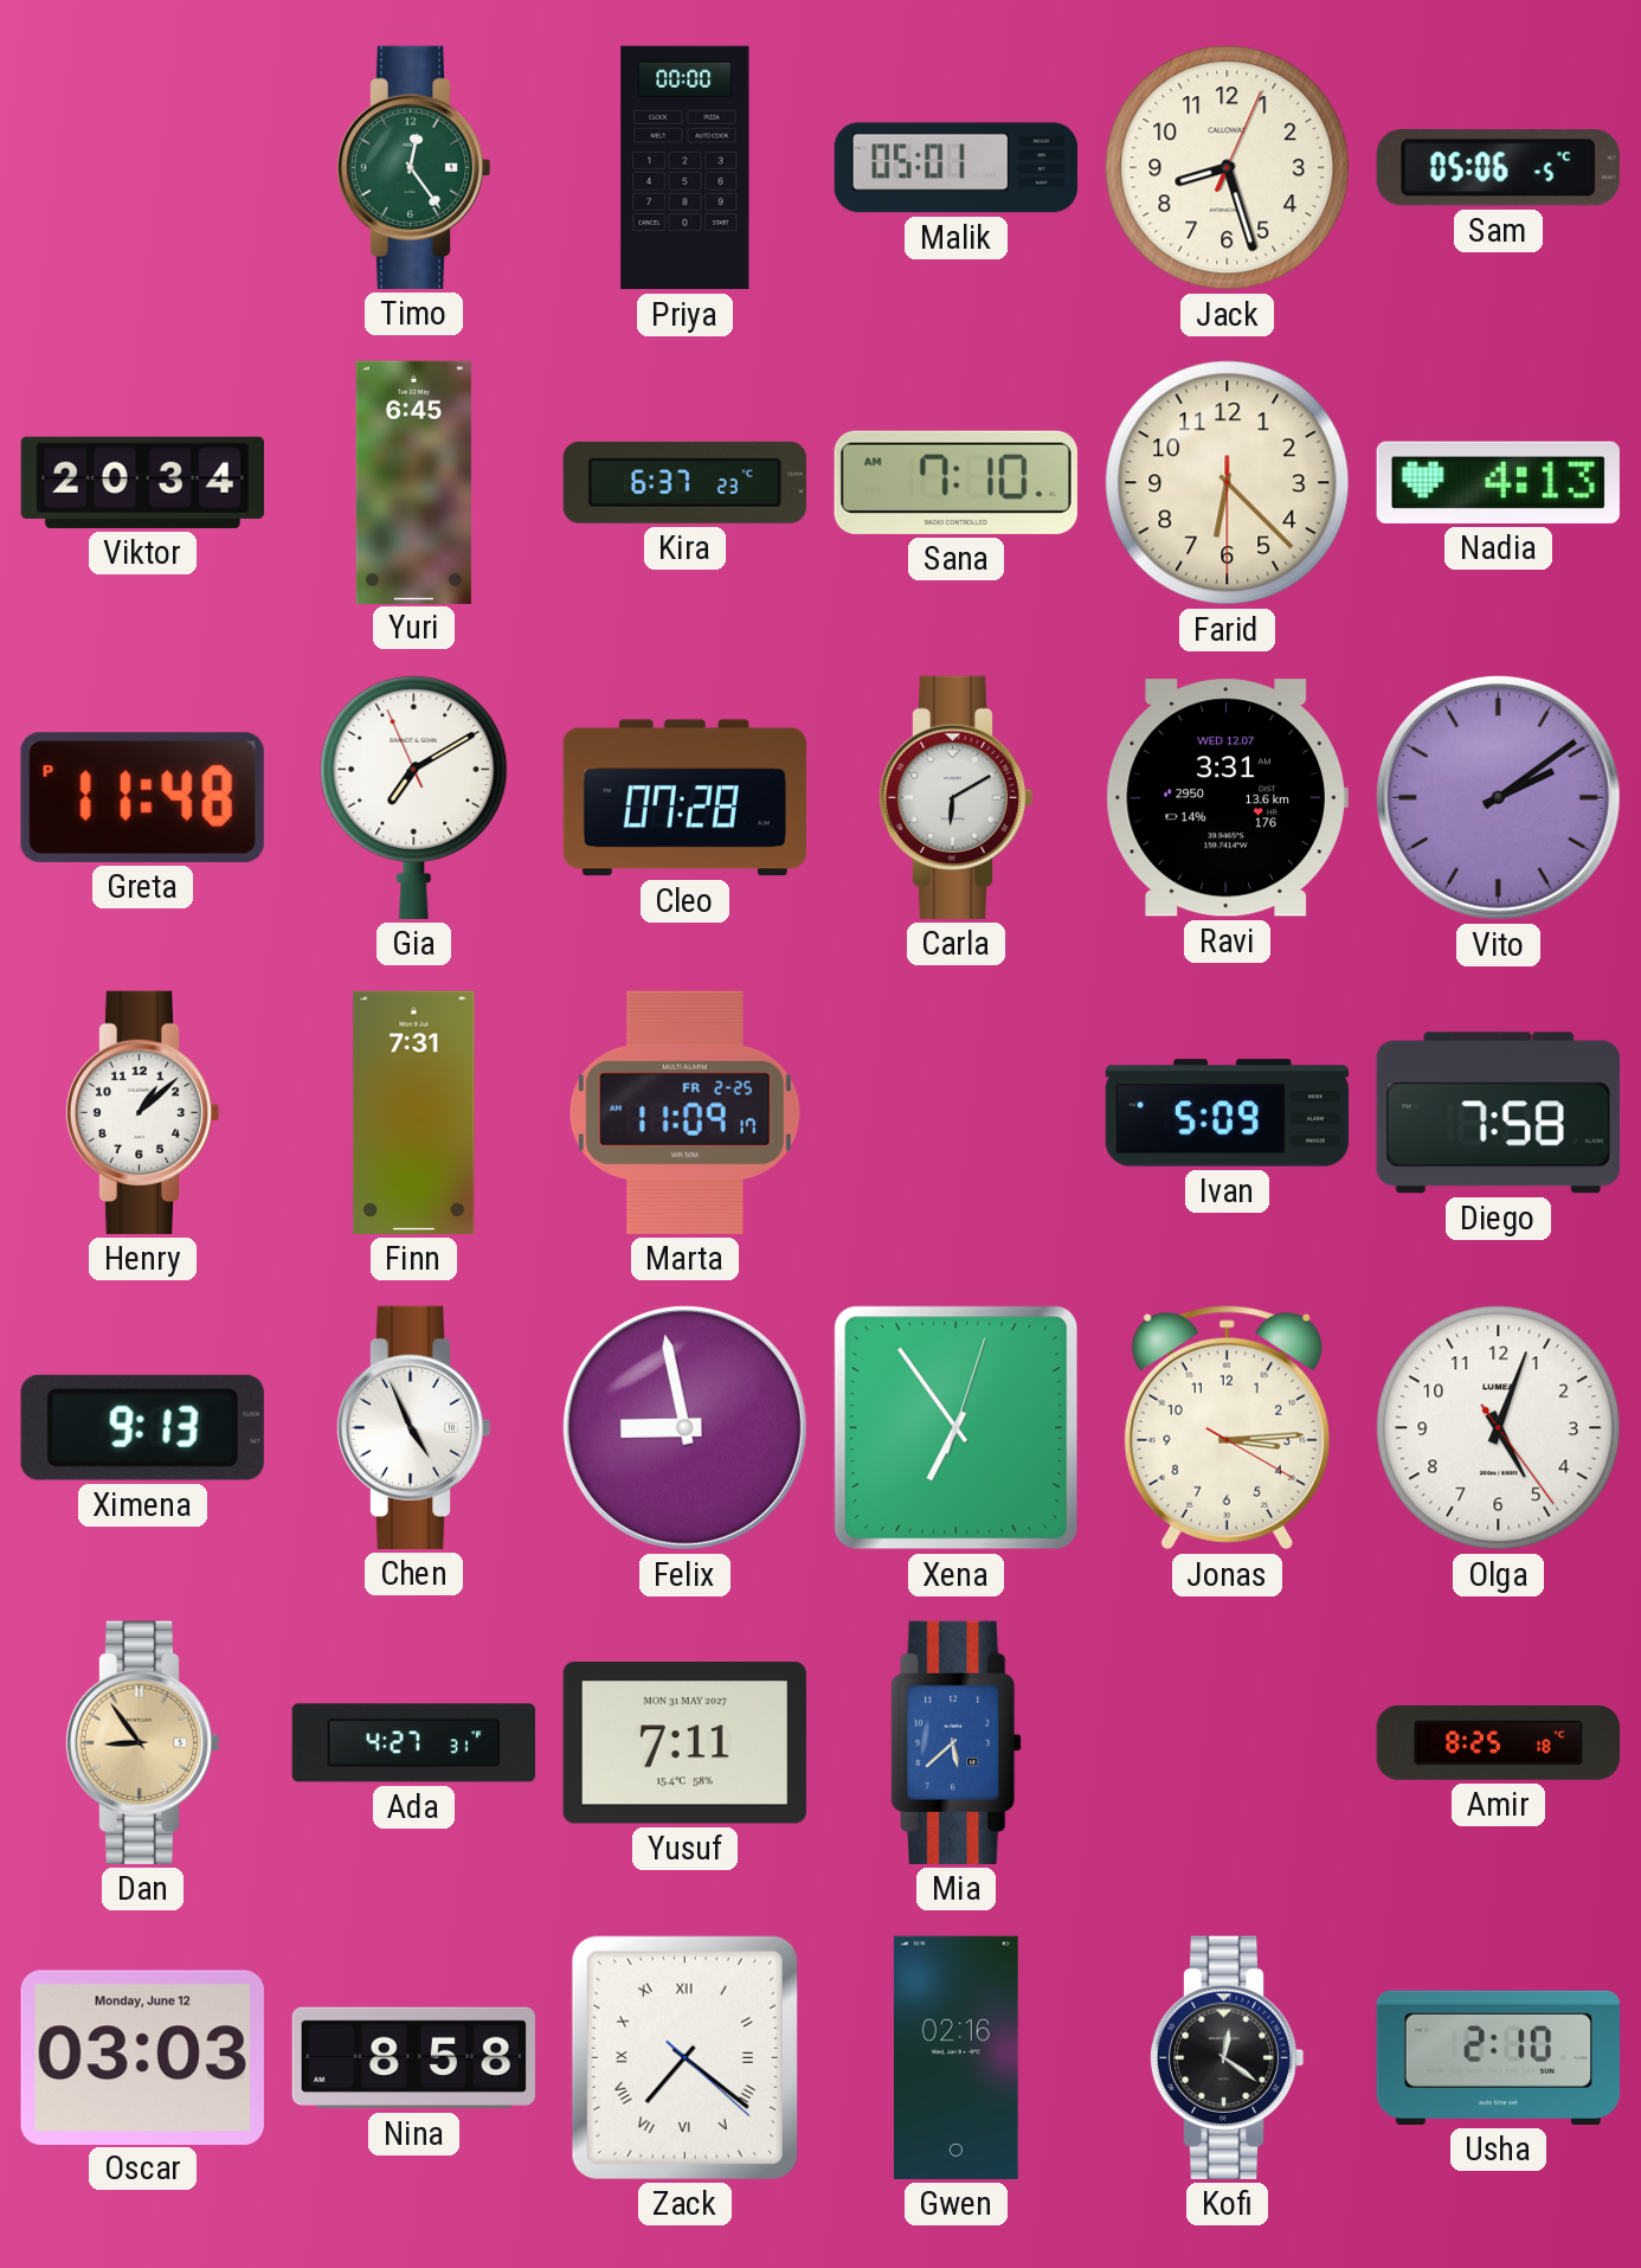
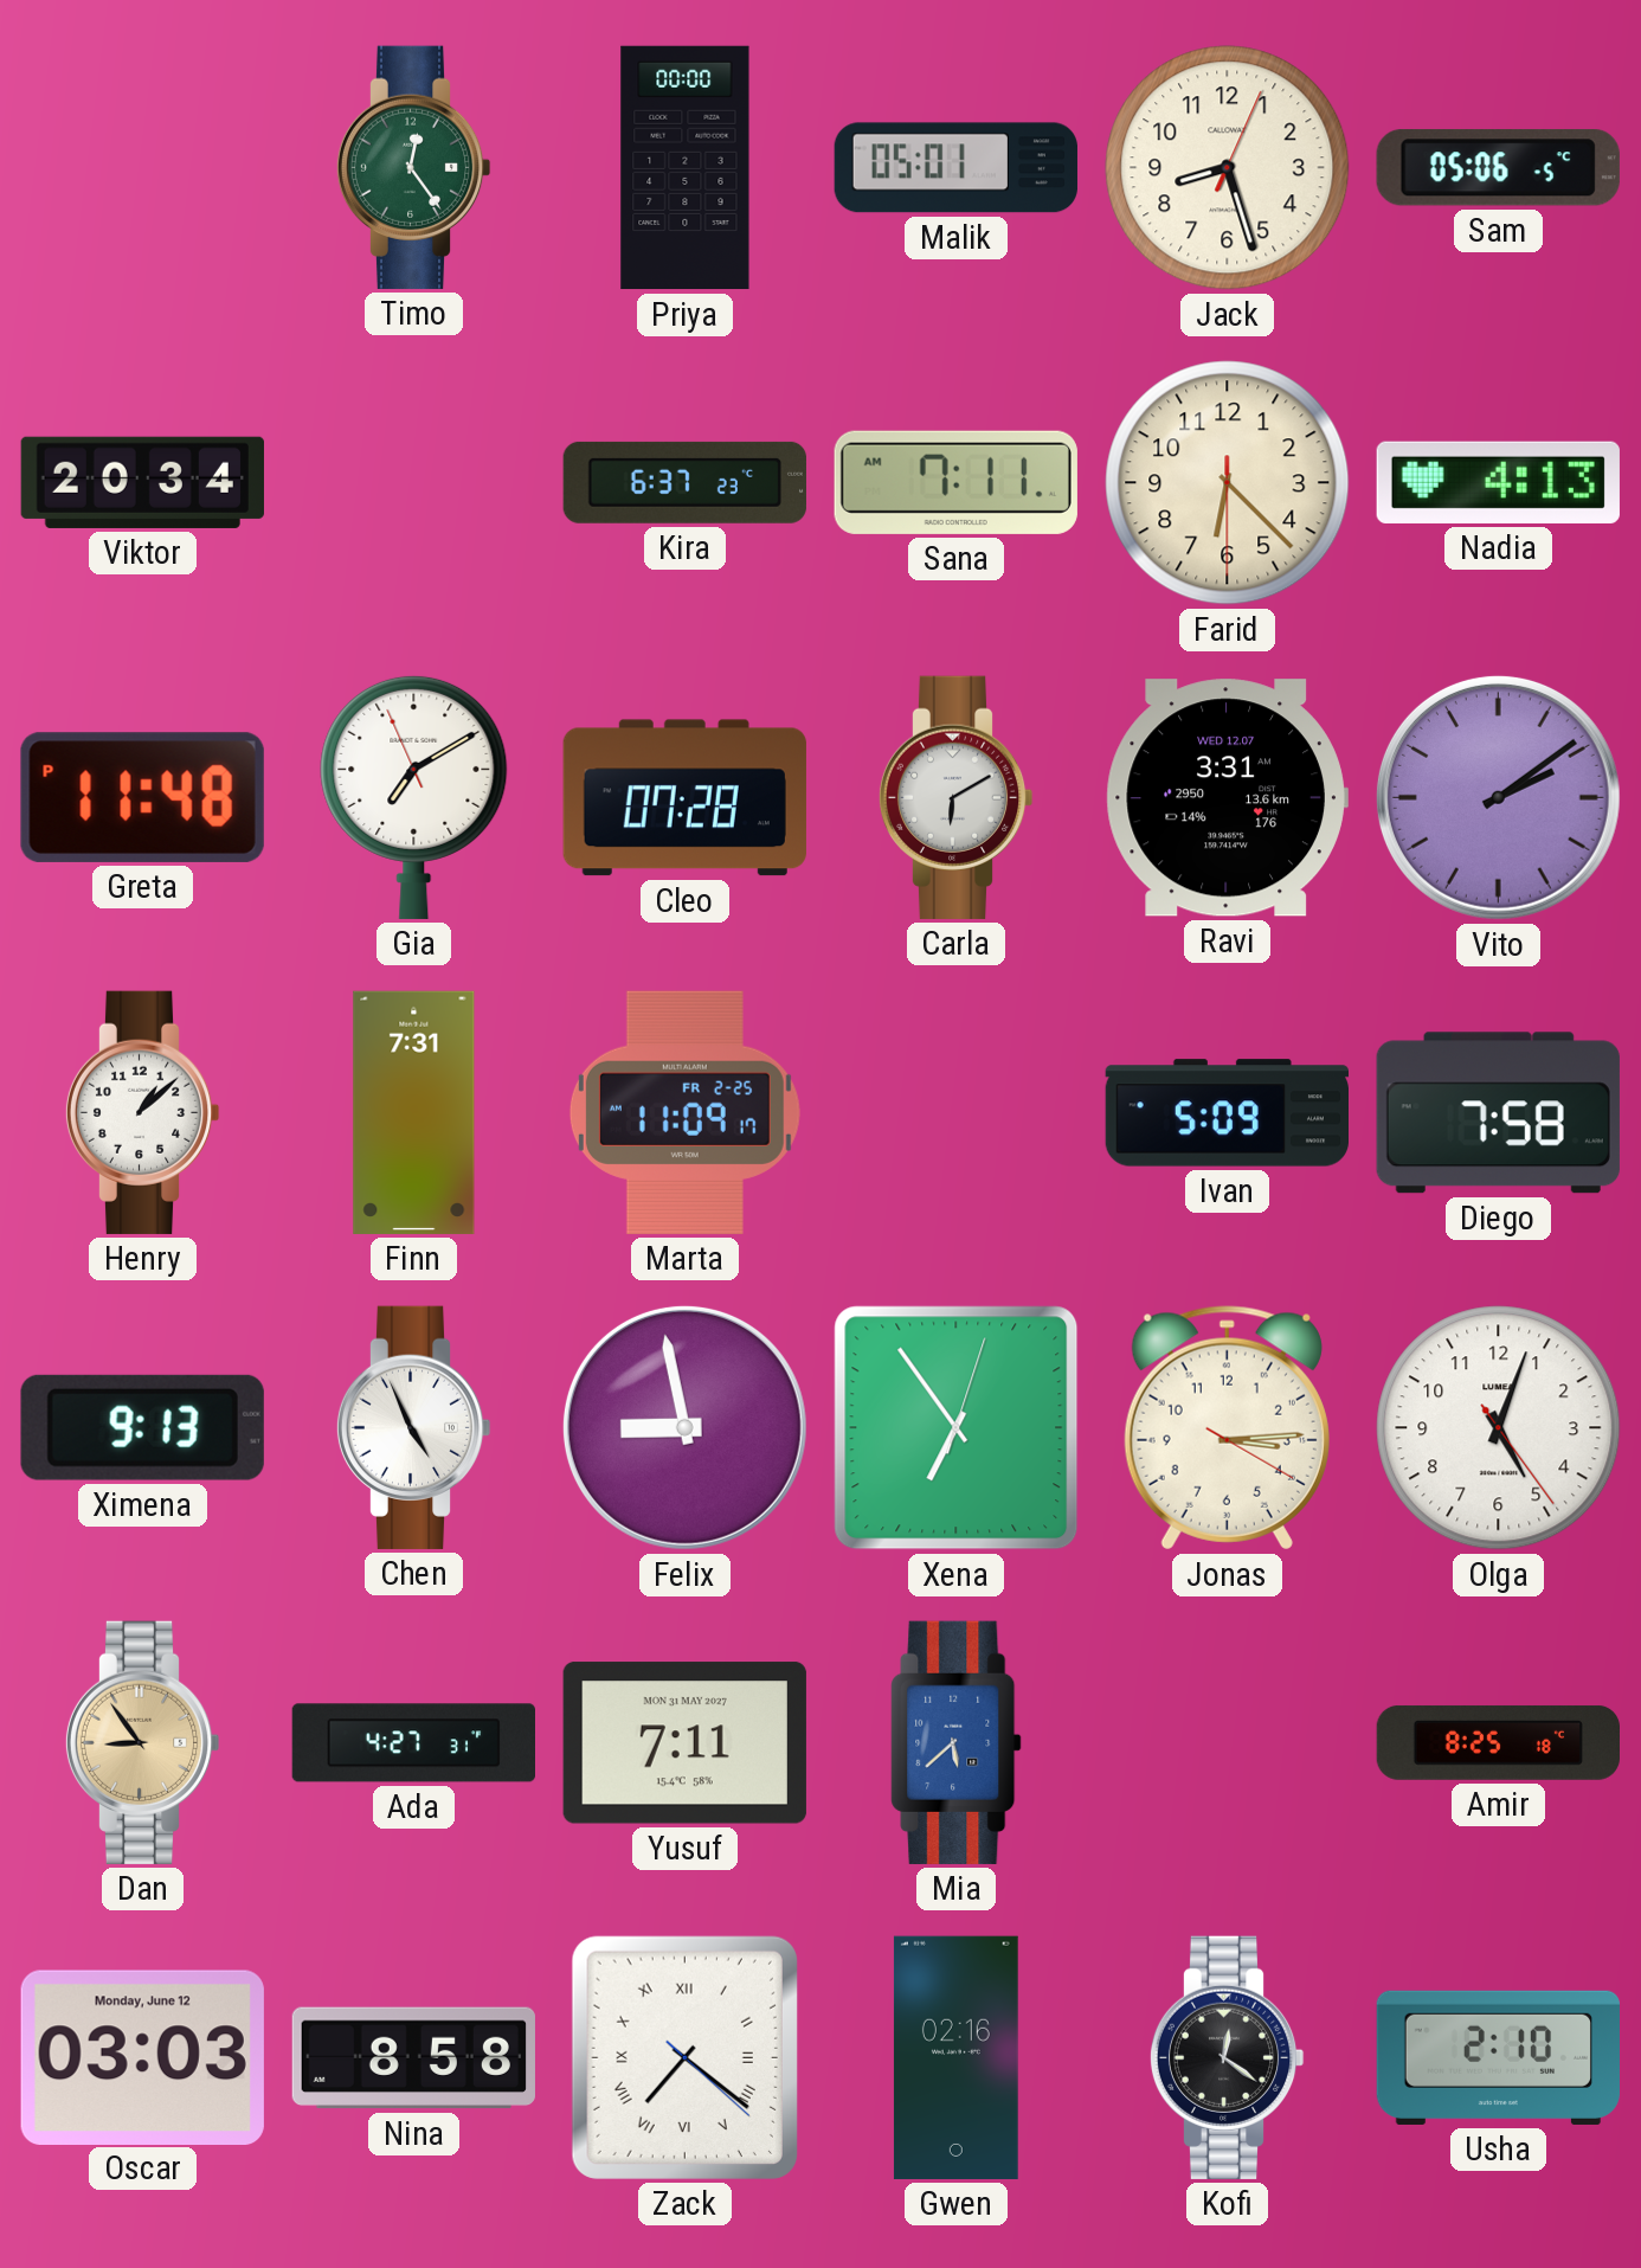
Yuri: 6:45 -> none
Sana: 7:10 -> 7:11
